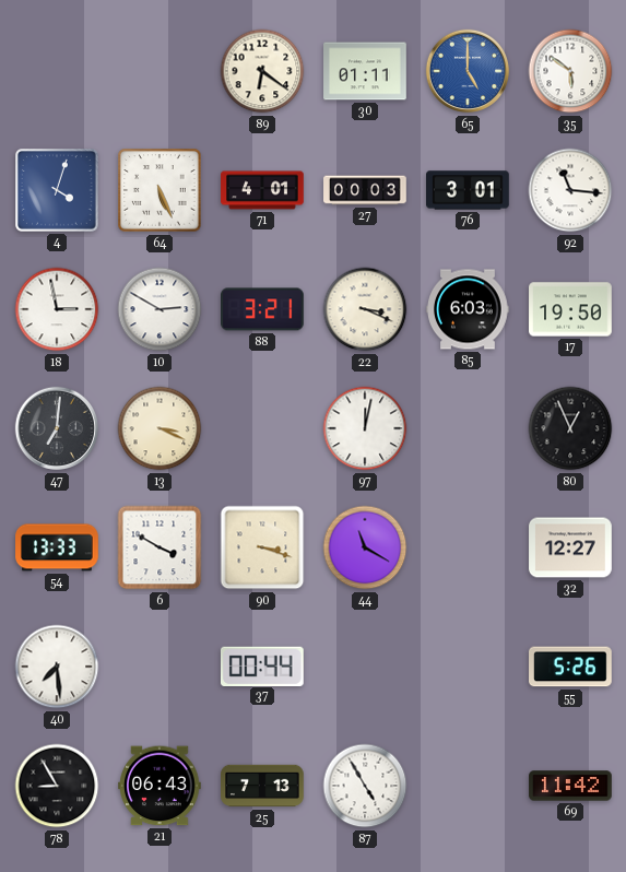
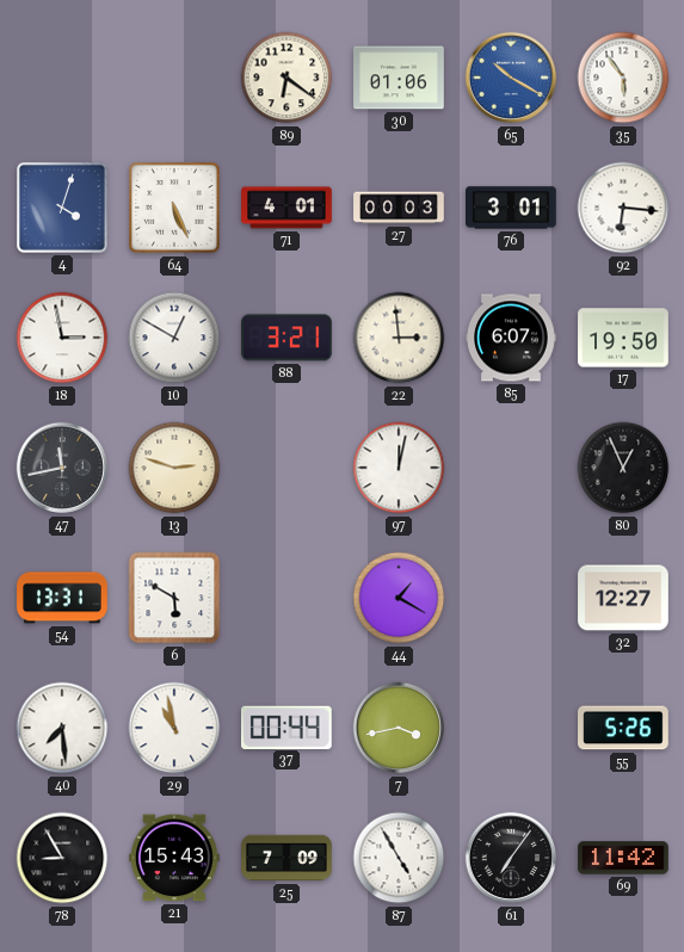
30: 01:11 -> 01:06
65: 5:00 -> 10:20
35: 5:51 -> 5:54
92: 11:16 -> 6:16
10: 2:50 -> 12:50
22: 3:19 -> 2:59
85: 6:03 -> 6:07
47: 7:01 -> 11:43
13: 3:19 -> 2:48
54: 13:33 -> 13:31
6: 3:50 -> 5:50
90: 3:18 -> none
44: 11:20 -> 1:20
29: none -> 10:58
7: none -> 3:43
21: 06:43 -> 15:43
25: 7:13 -> 7:09
61: none -> 7:06
